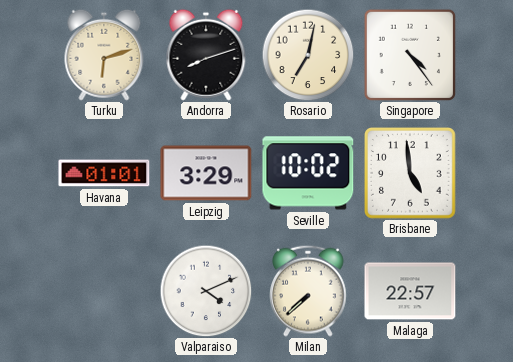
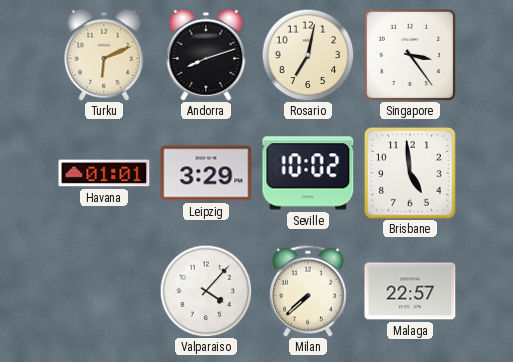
Turku: 6:12 -> 6:11
Singapore: 4:24 -> 3:24
Valparaiso: 4:11 -> 4:07
